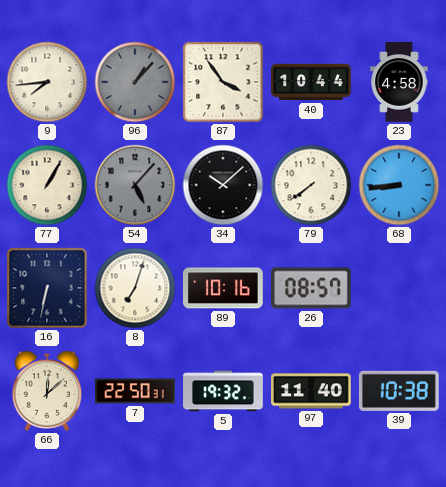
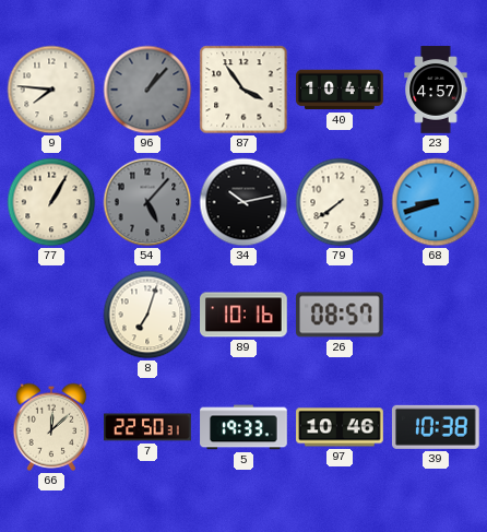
9: 7:44 -> 7:46
23: 4:58 -> 4:57
34: 10:08 -> 10:13
68: 8:44 -> 8:42
16: 6:32 -> none
5: 19:32 -> 19:33
97: 11:40 -> 10:46
